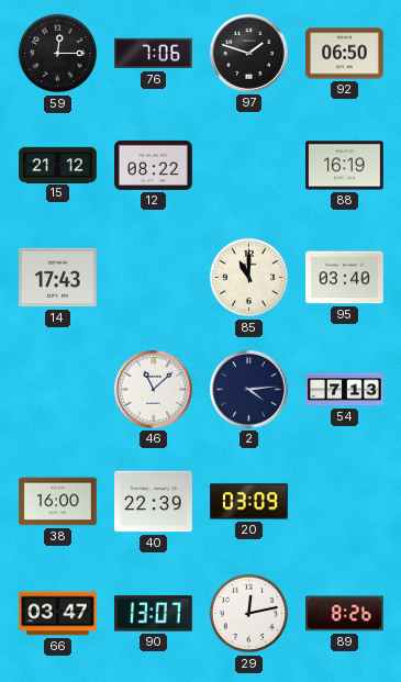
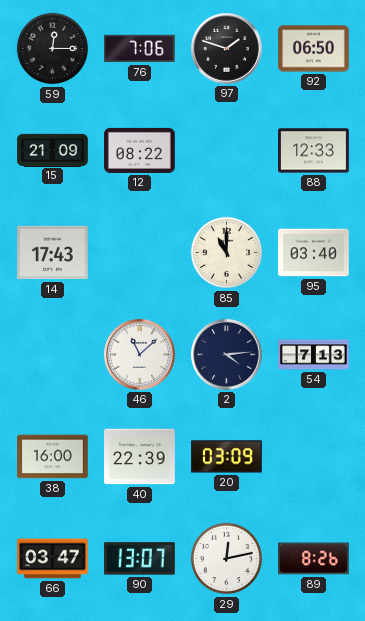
15: 21:12 -> 21:09
88: 16:19 -> 12:33
